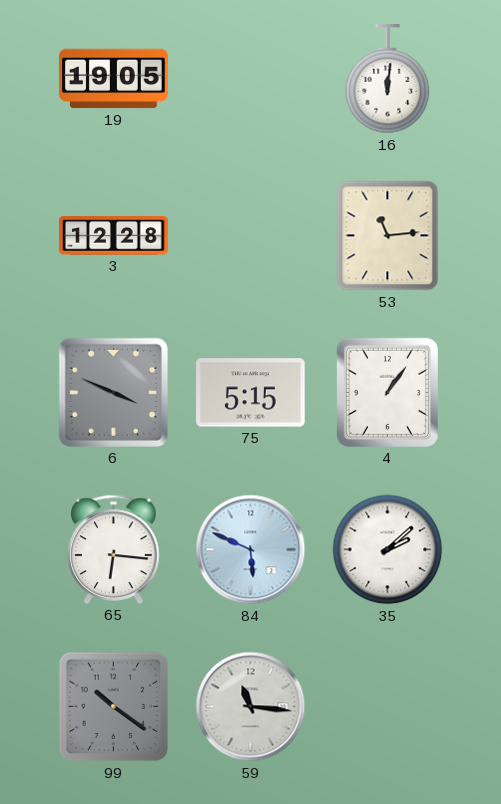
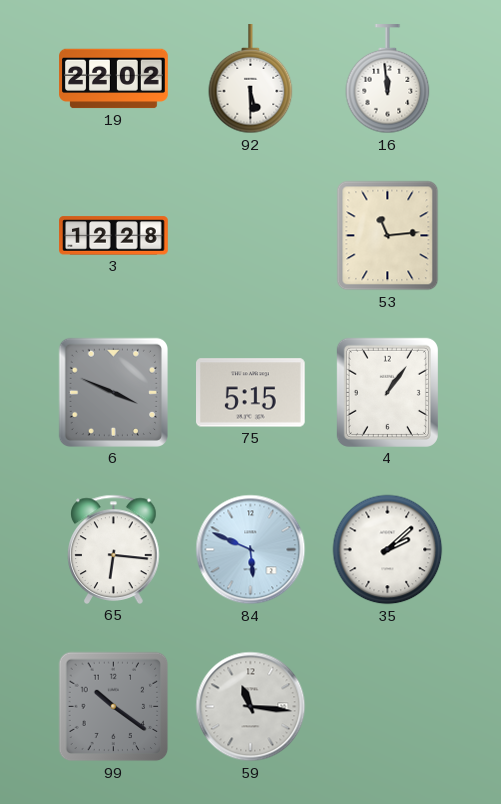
19: 19:05 -> 22:02
92: none -> 5:30
16: 12:01 -> 11:59
